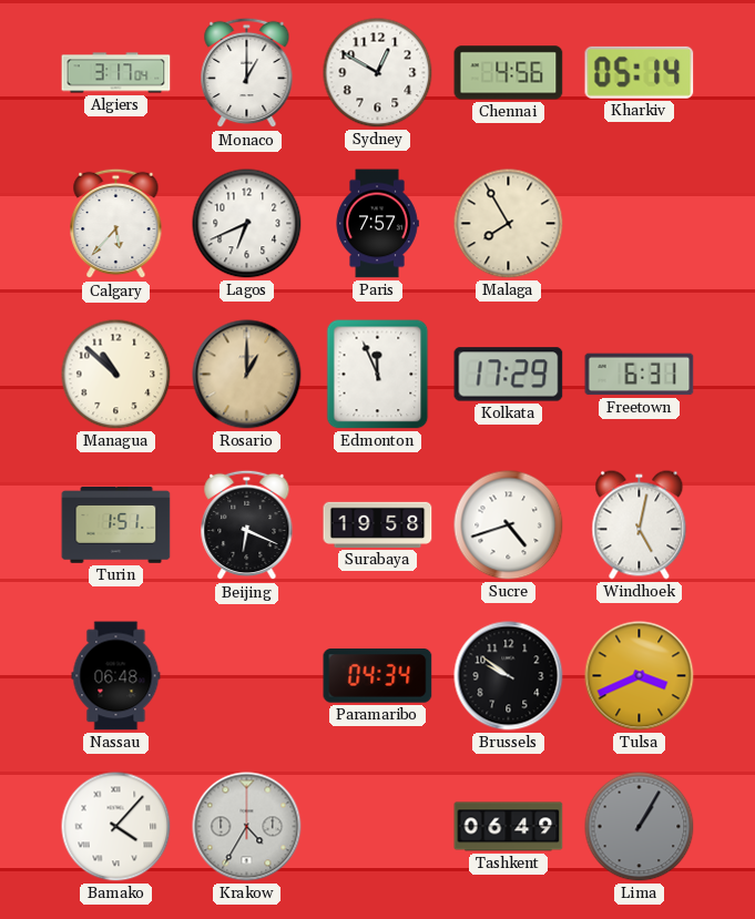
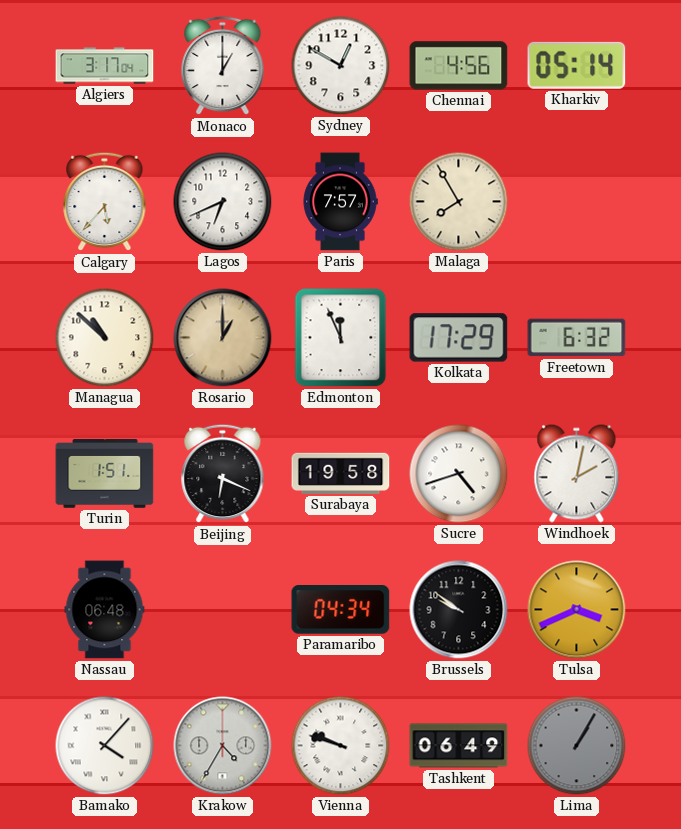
Freetown: 6:31 -> 6:32
Windhoek: 5:02 -> 2:02
Vienna: none -> 9:48
